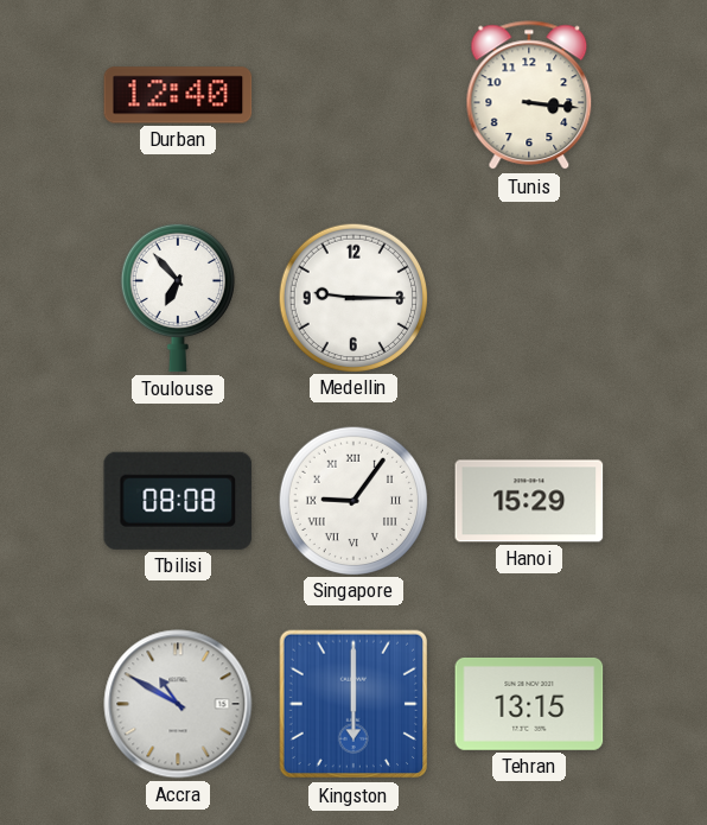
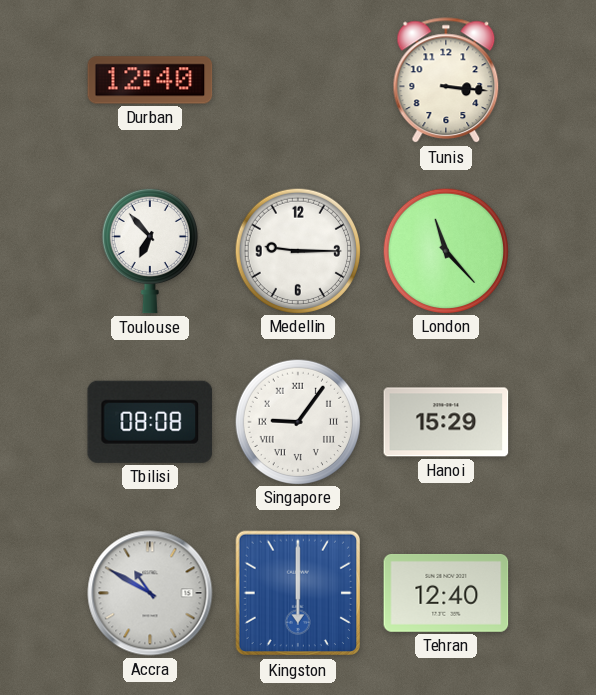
London: none -> 11:23
Tehran: 13:15 -> 12:40
